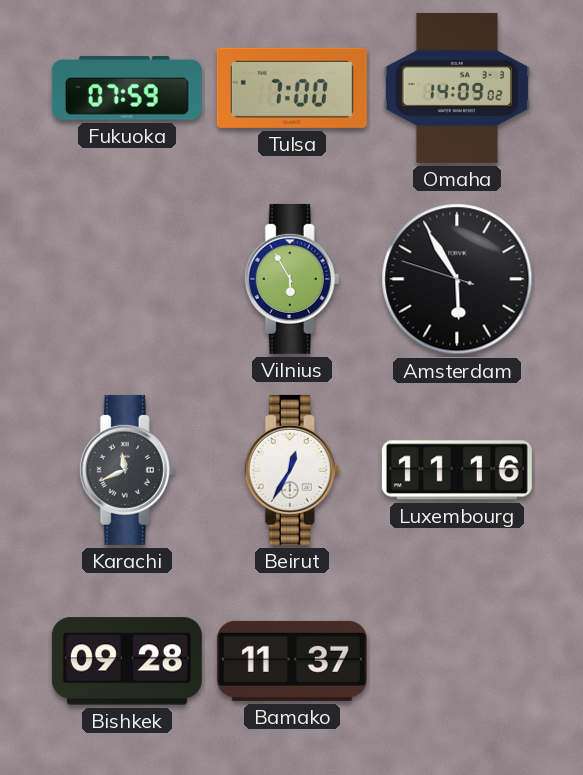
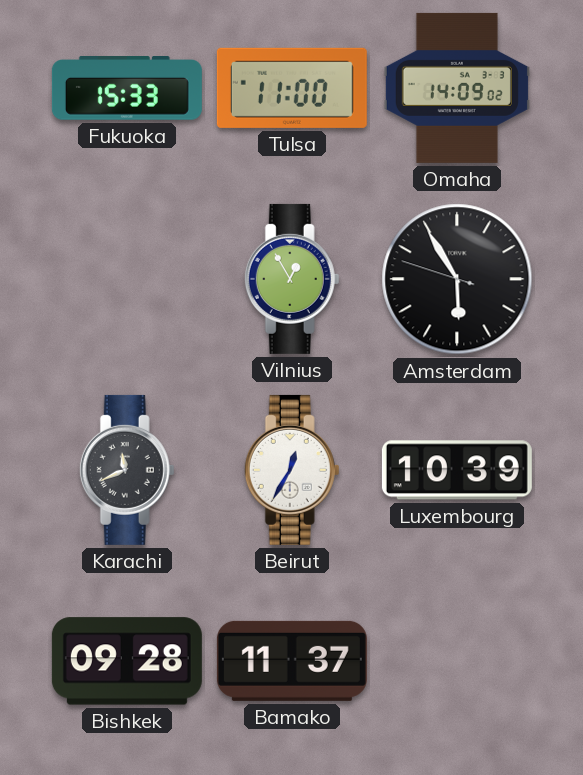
Fukuoka: 07:59 -> 15:33
Tulsa: 7:00 -> 11:00
Vilnius: 5:55 -> 12:55
Luxembourg: 11:16 -> 10:39
